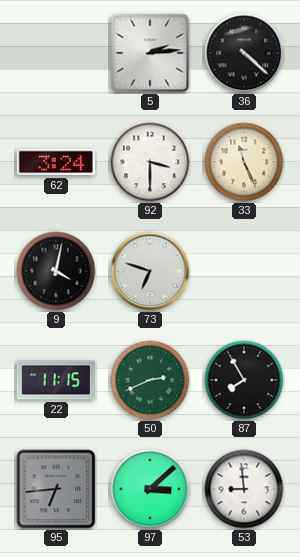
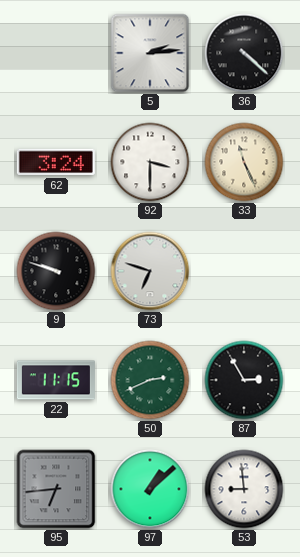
9: 4:02 -> 9:48
87: 7:55 -> 2:55
97: 3:08 -> 1:08
